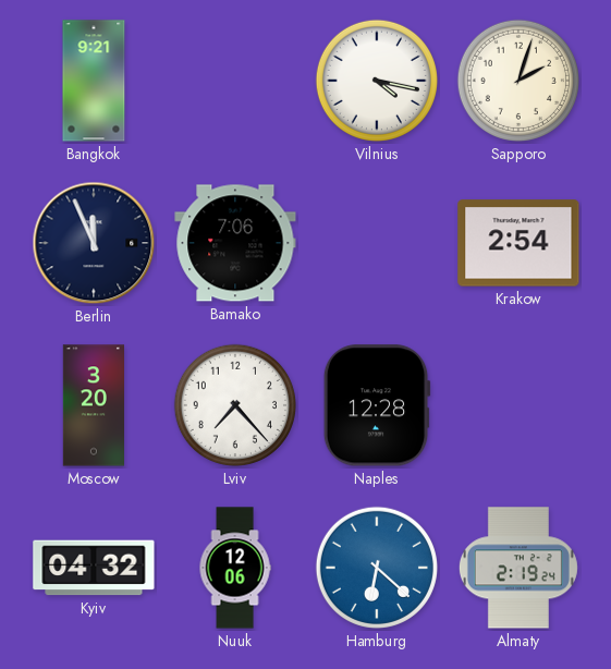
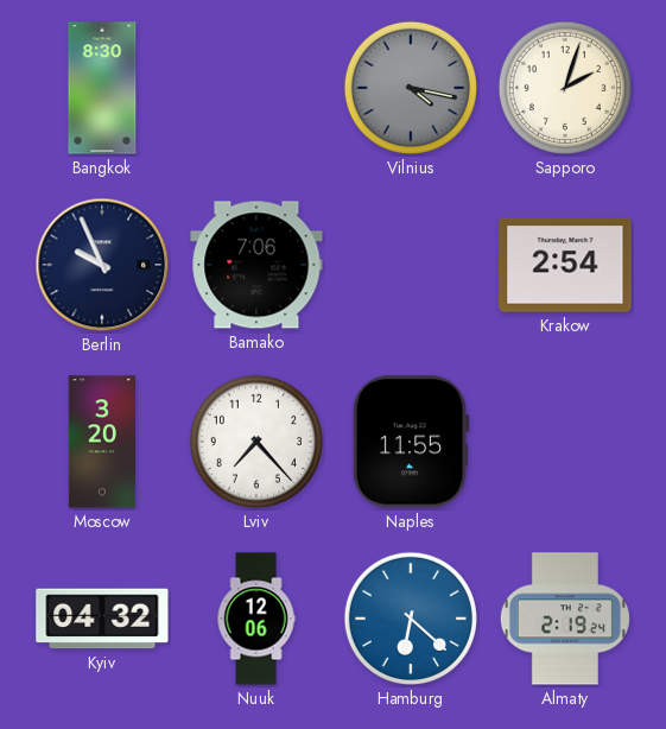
Bangkok: 9:21 -> 8:30
Vilnius dial: white -> grey
Berlin: 11:56 -> 9:56
Naples: 12:28 -> 11:55
